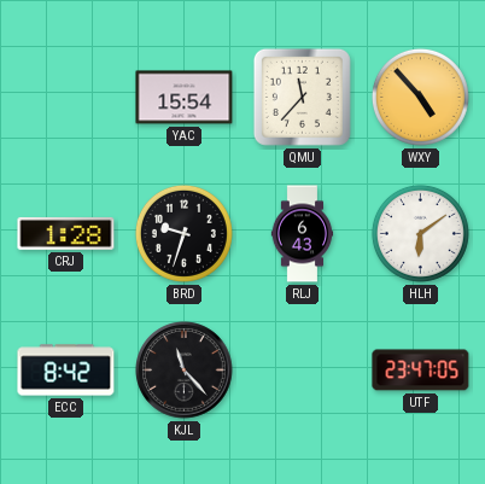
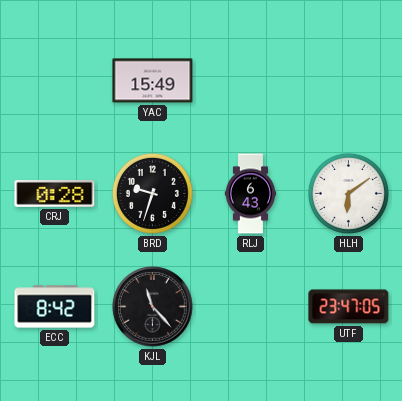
YAC: 15:54 -> 15:49
QMU: 11:37 -> none
WXY: 4:53 -> none
CRJ: 1:28 -> 0:28
